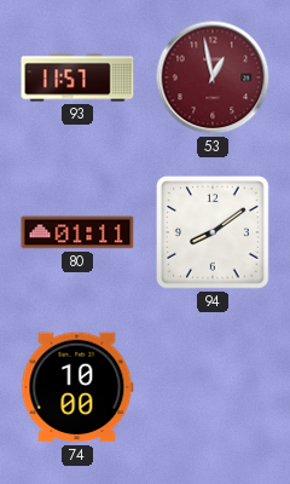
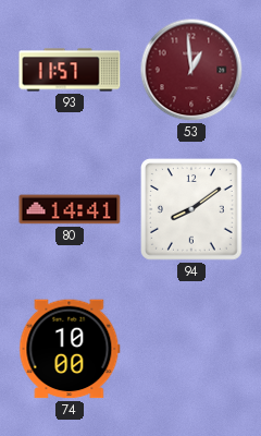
53: 12:58 -> 12:59
80: 01:11 -> 14:41
